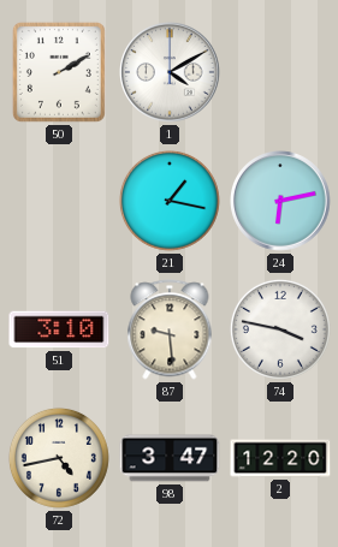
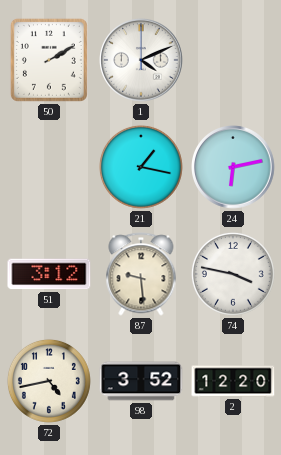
1: 4:10 -> 4:11
51: 3:10 -> 3:12
98: 3:47 -> 3:52
